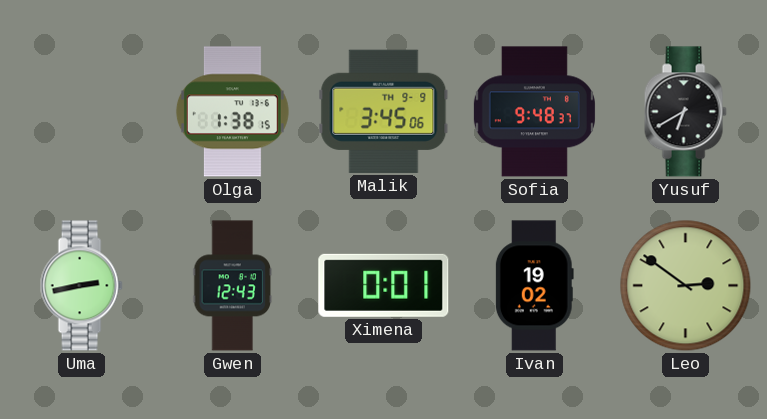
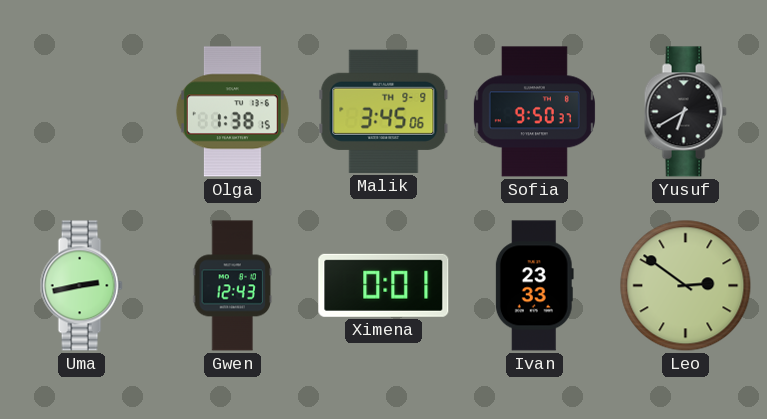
Sofia: 9:48 -> 9:50
Ivan: 19:02 -> 23:33
